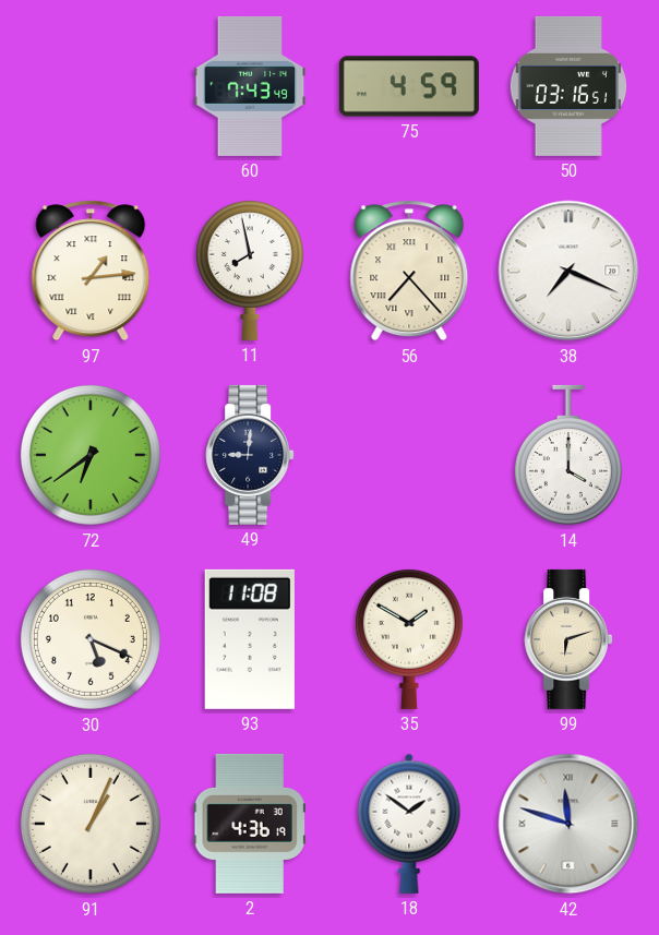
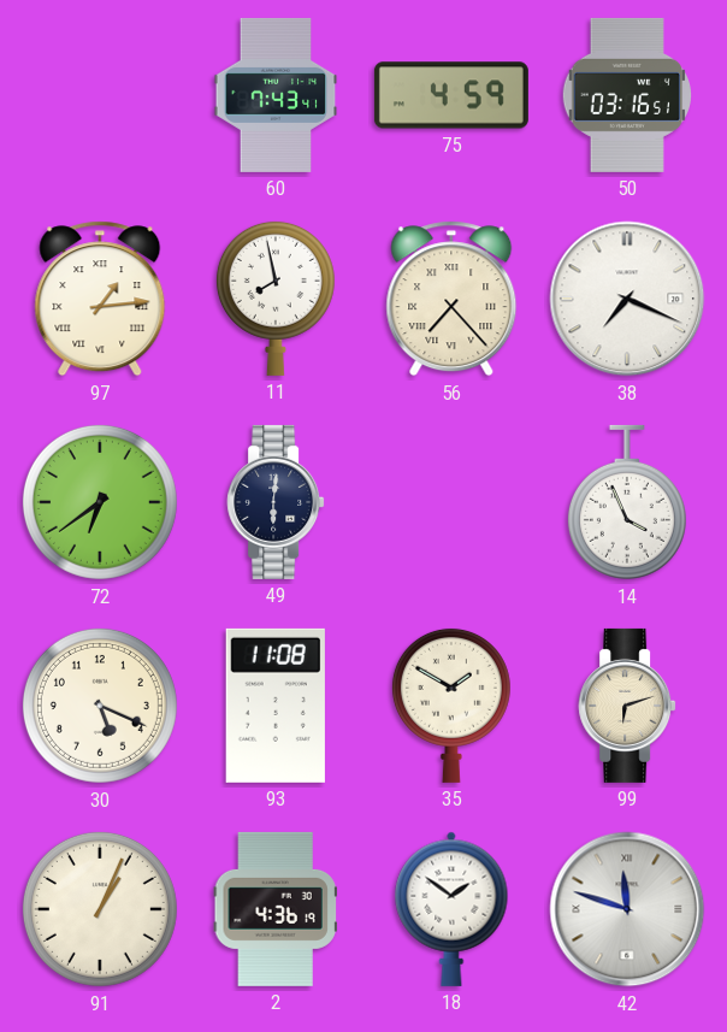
60: 7:43:49 -> 7:43:41
49: 9:01 -> 6:01
14: 4:00 -> 3:56
